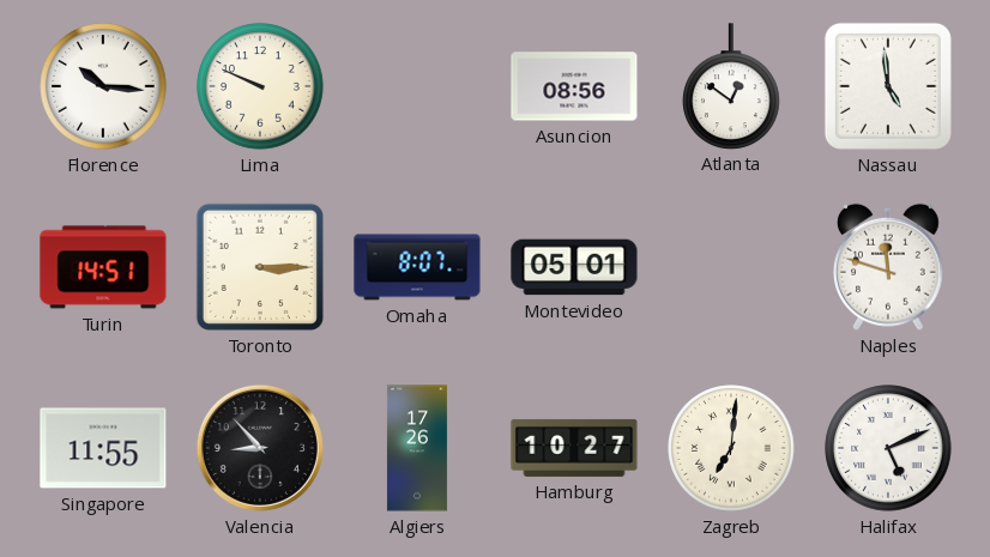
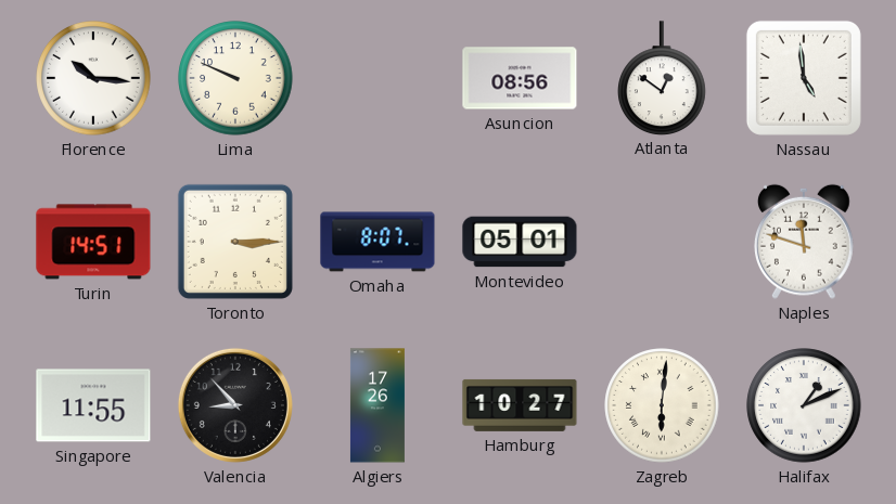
Zagreb: 7:01 -> 6:01
Halifax: 5:11 -> 1:11
